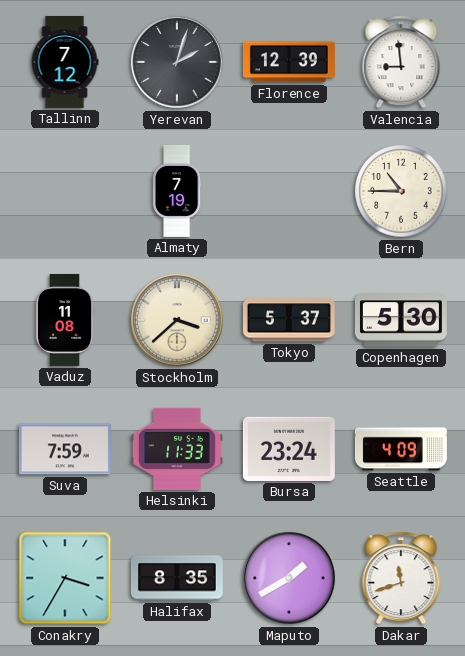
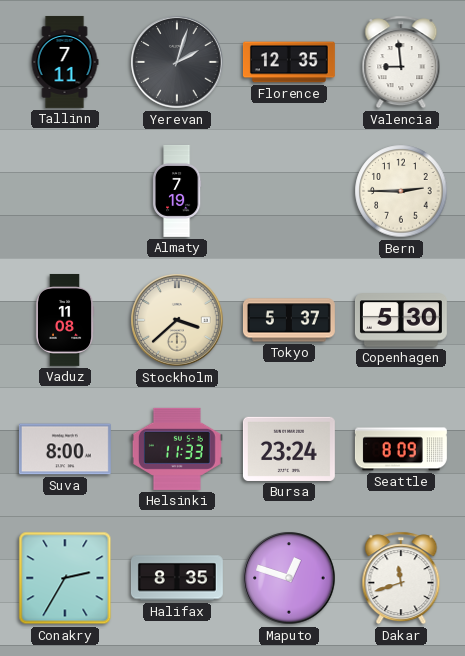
Tallinn: 7:12 -> 7:11
Florence: 12:39 -> 12:35
Bern: 10:45 -> 2:45
Suva: 7:59 -> 8:00
Seattle: 4:09 -> 8:09
Conakry: 3:35 -> 2:35
Maputo: 1:40 -> 12:48
